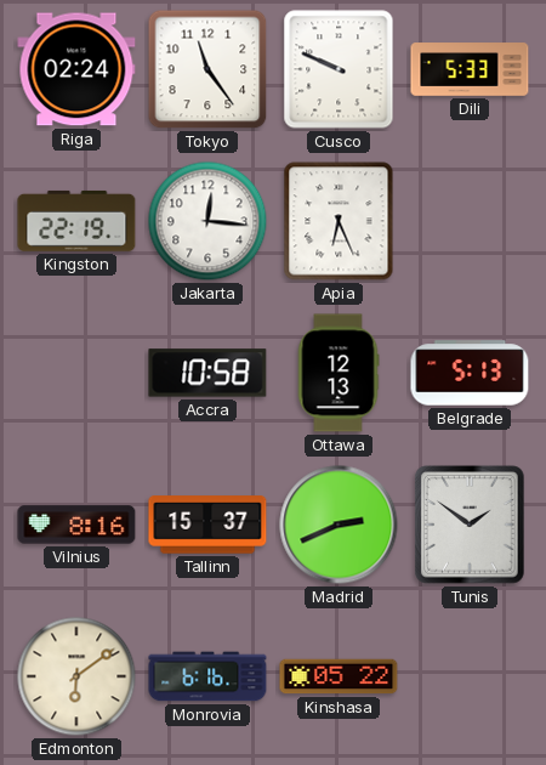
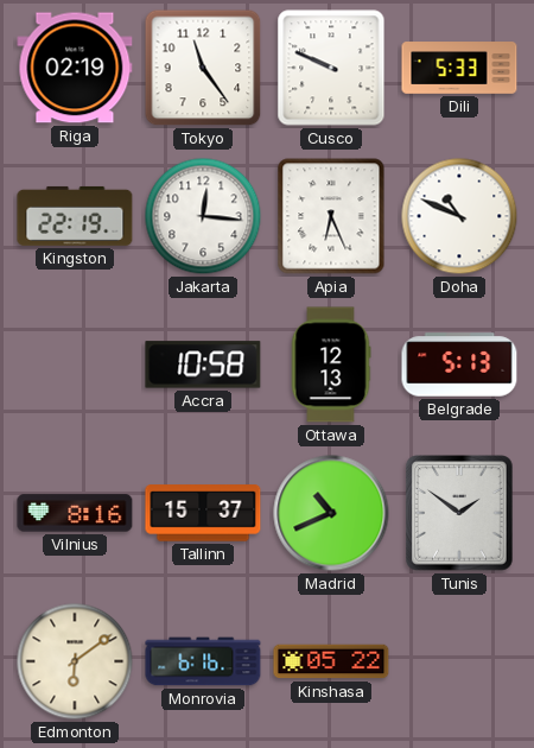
Riga: 02:24 -> 02:19
Doha: none -> 10:49
Madrid: 2:41 -> 10:41
